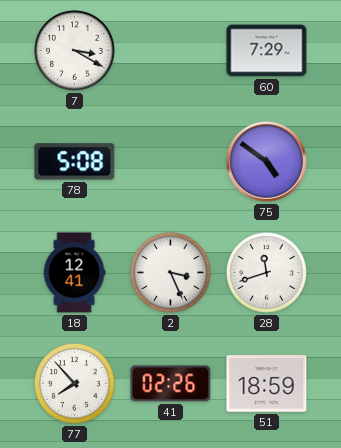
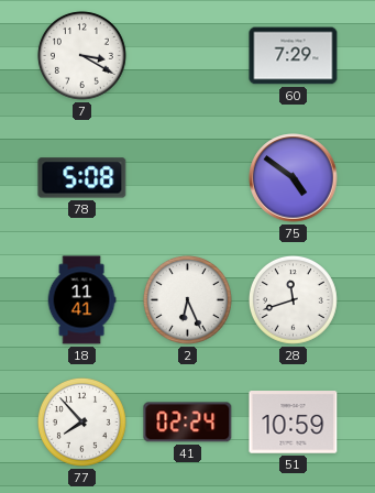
18: 12:41 -> 11:41
2: 3:26 -> 6:26
41: 02:26 -> 02:24
51: 18:59 -> 10:59
